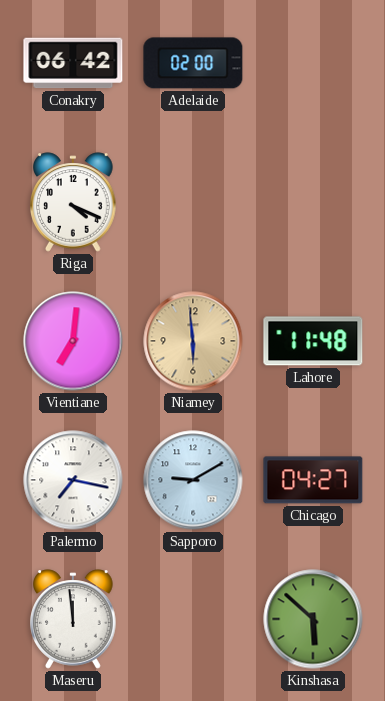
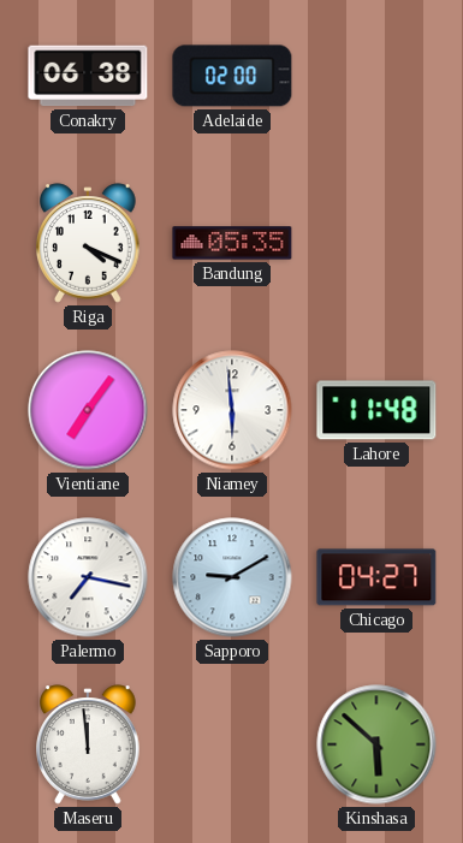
Conakry: 06:42 -> 06:38
Bandung: none -> 05:35
Vientiane: 7:01 -> 7:06
Niamey dial: champagne -> white
